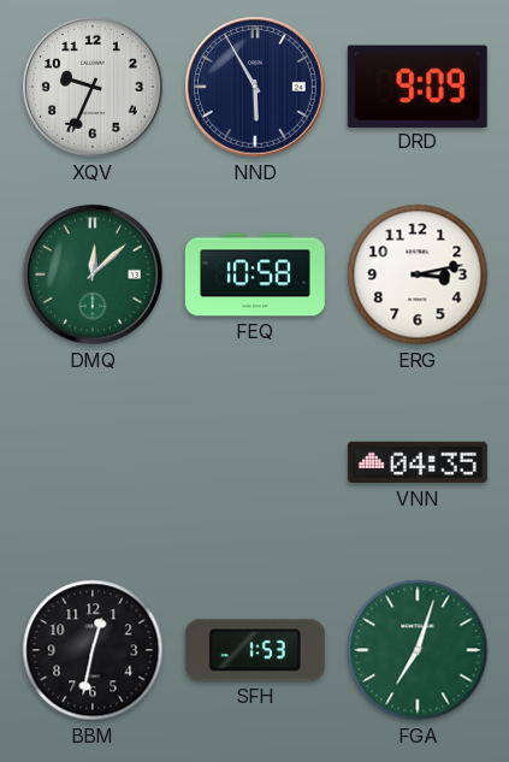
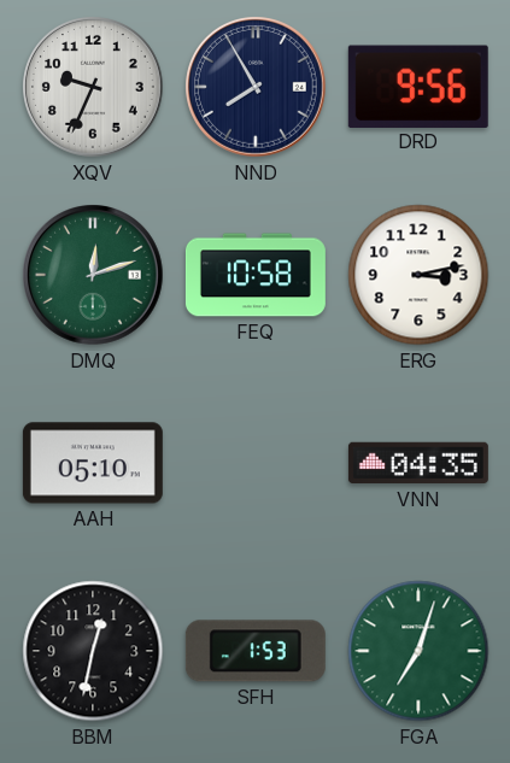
NND: 5:55 -> 7:55
DRD: 9:09 -> 9:56
DMQ: 12:08 -> 12:12
AAH: none -> 05:10
